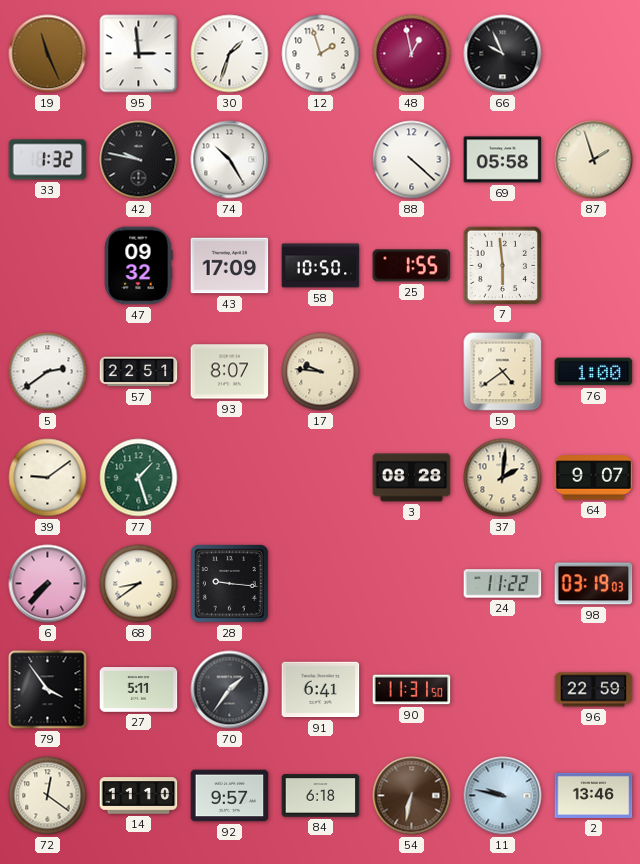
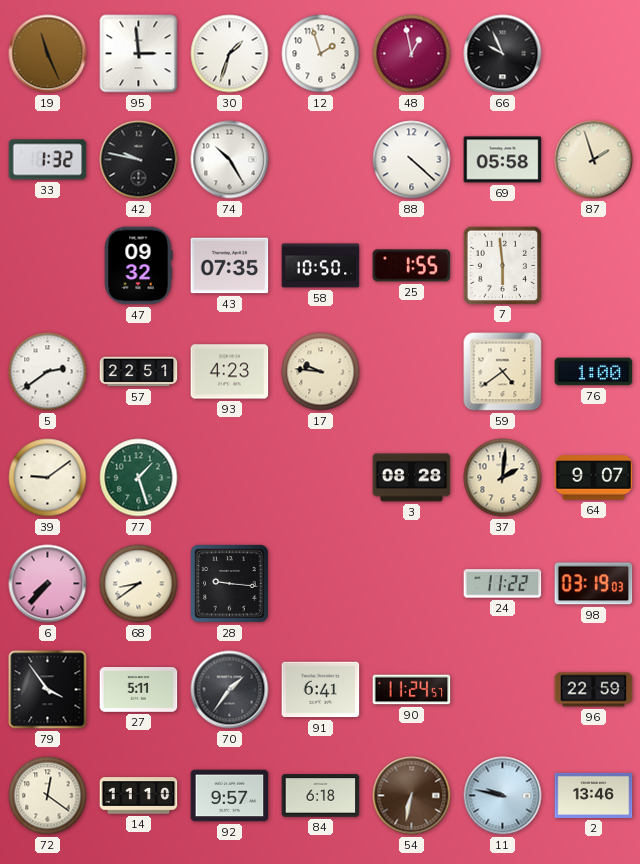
43: 17:09 -> 07:35
93: 8:07 -> 4:23
90: 11:31 -> 11:24
